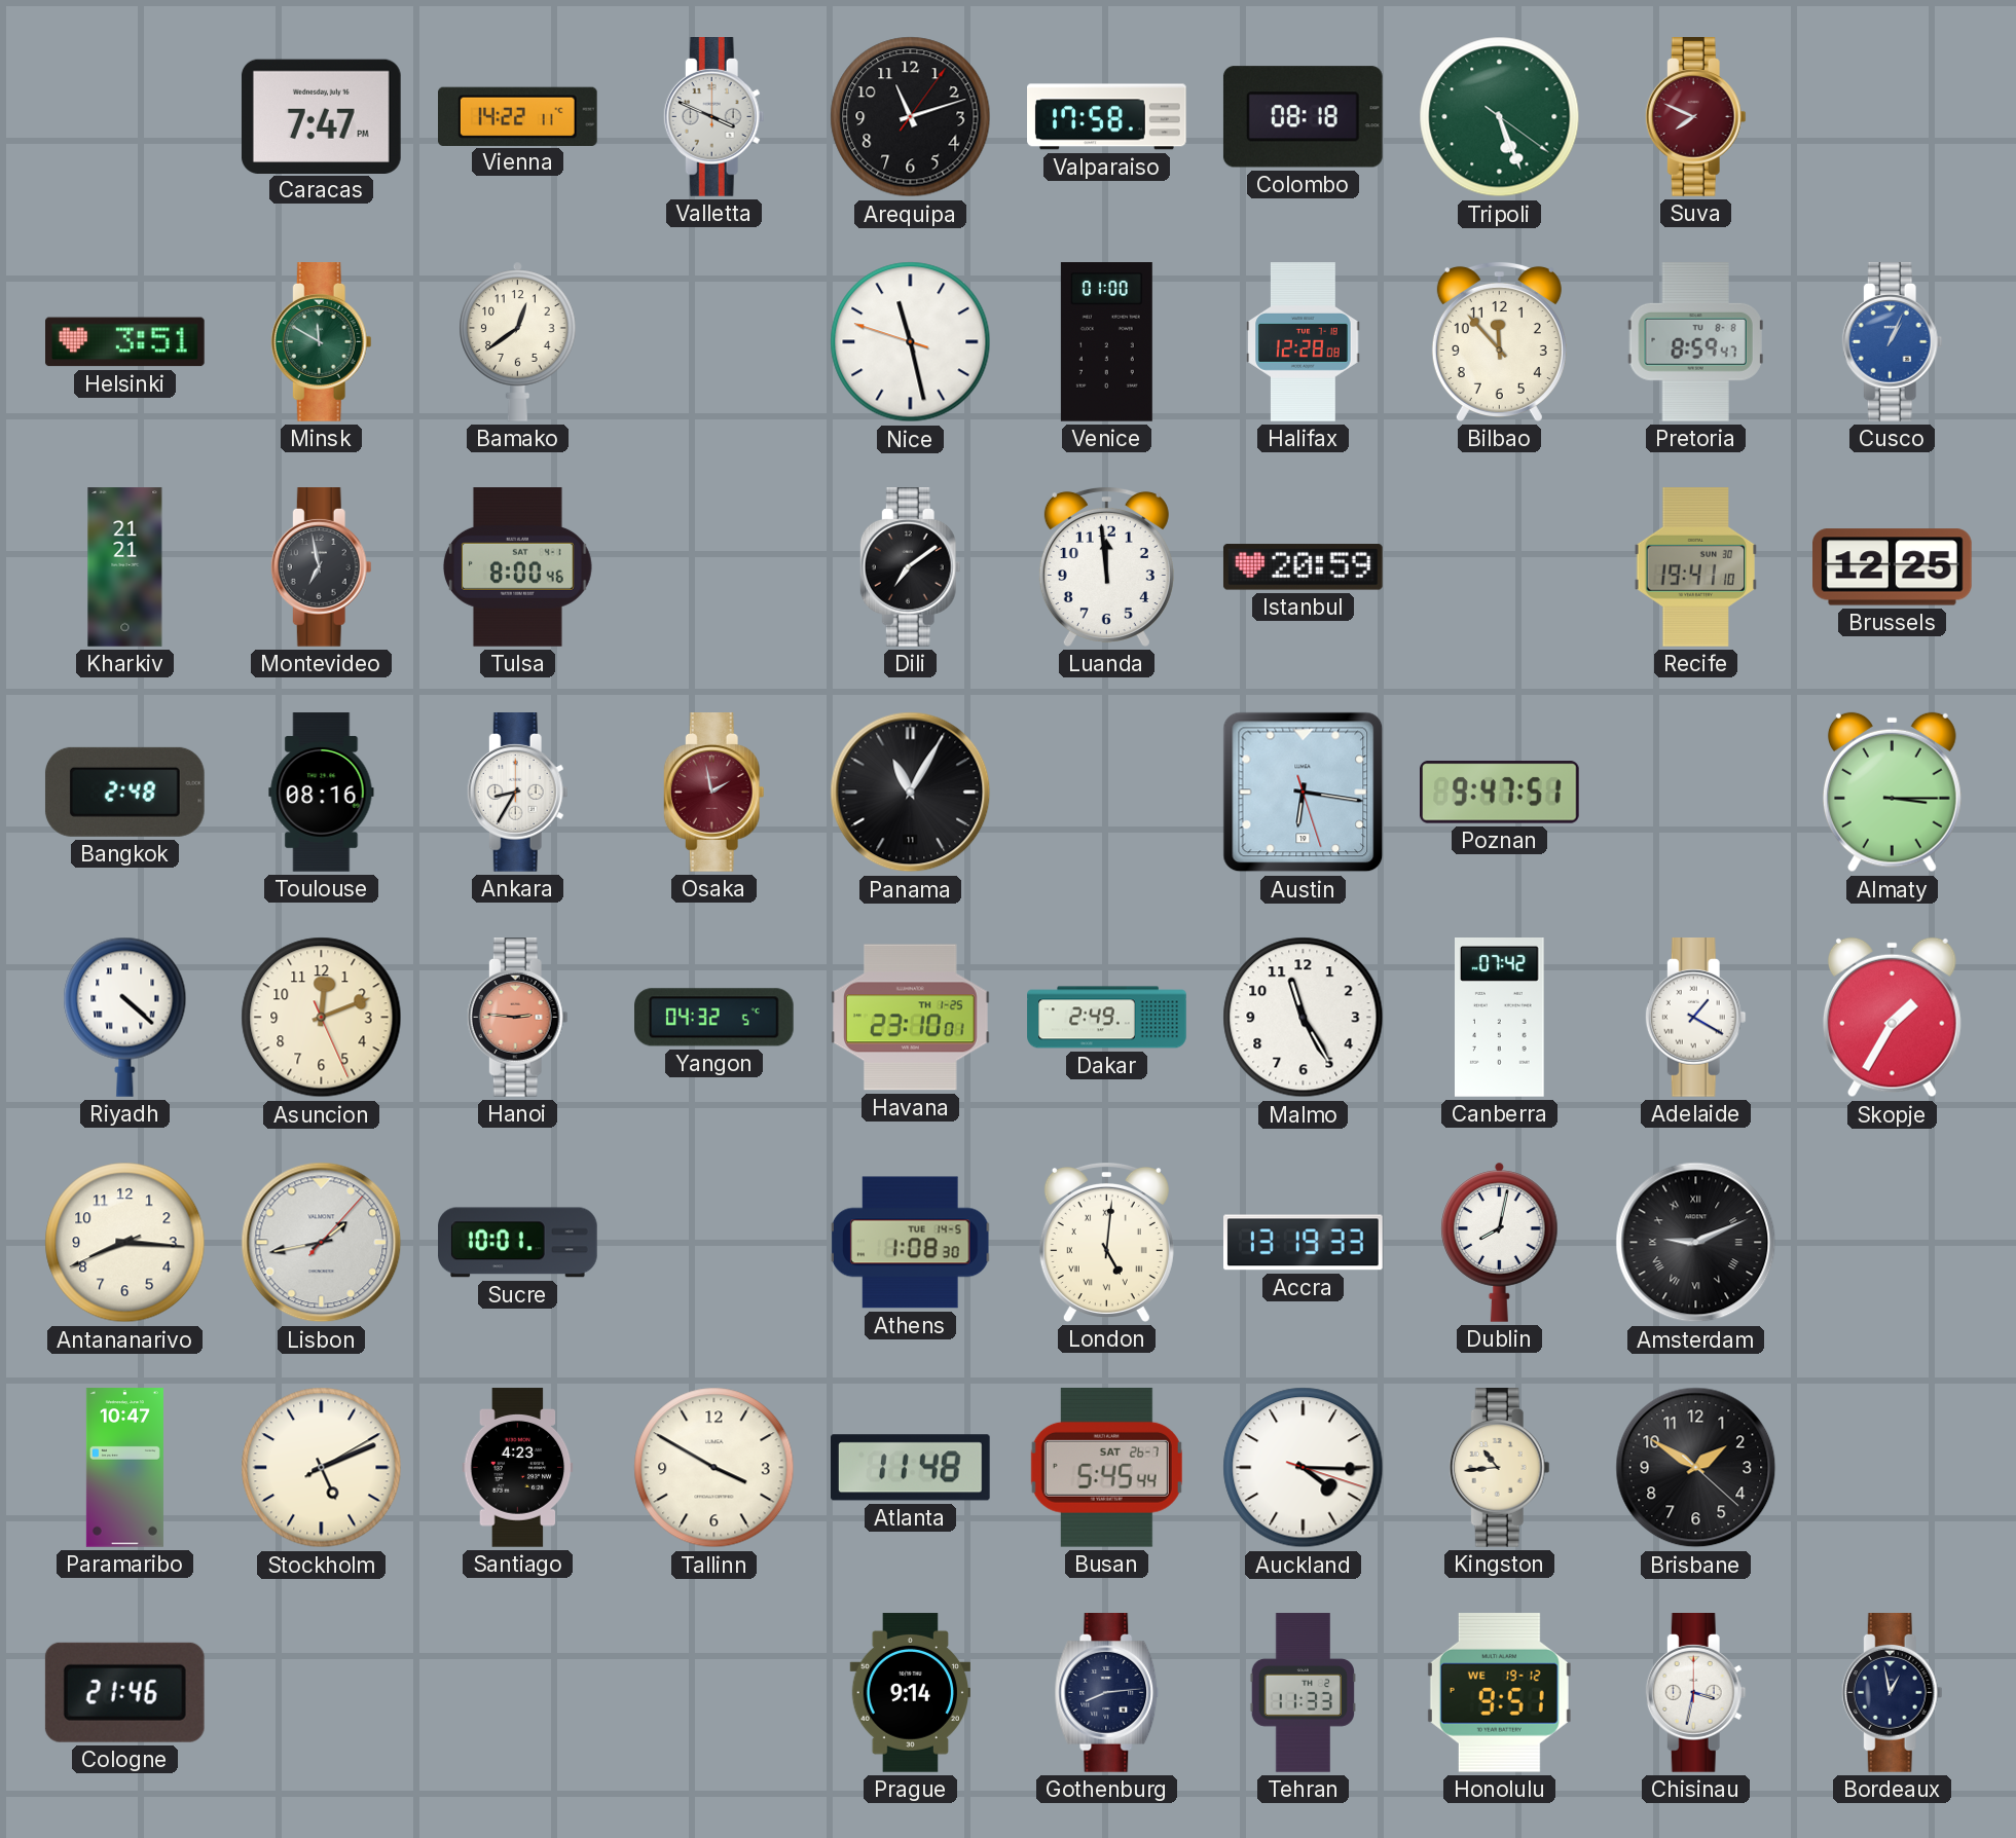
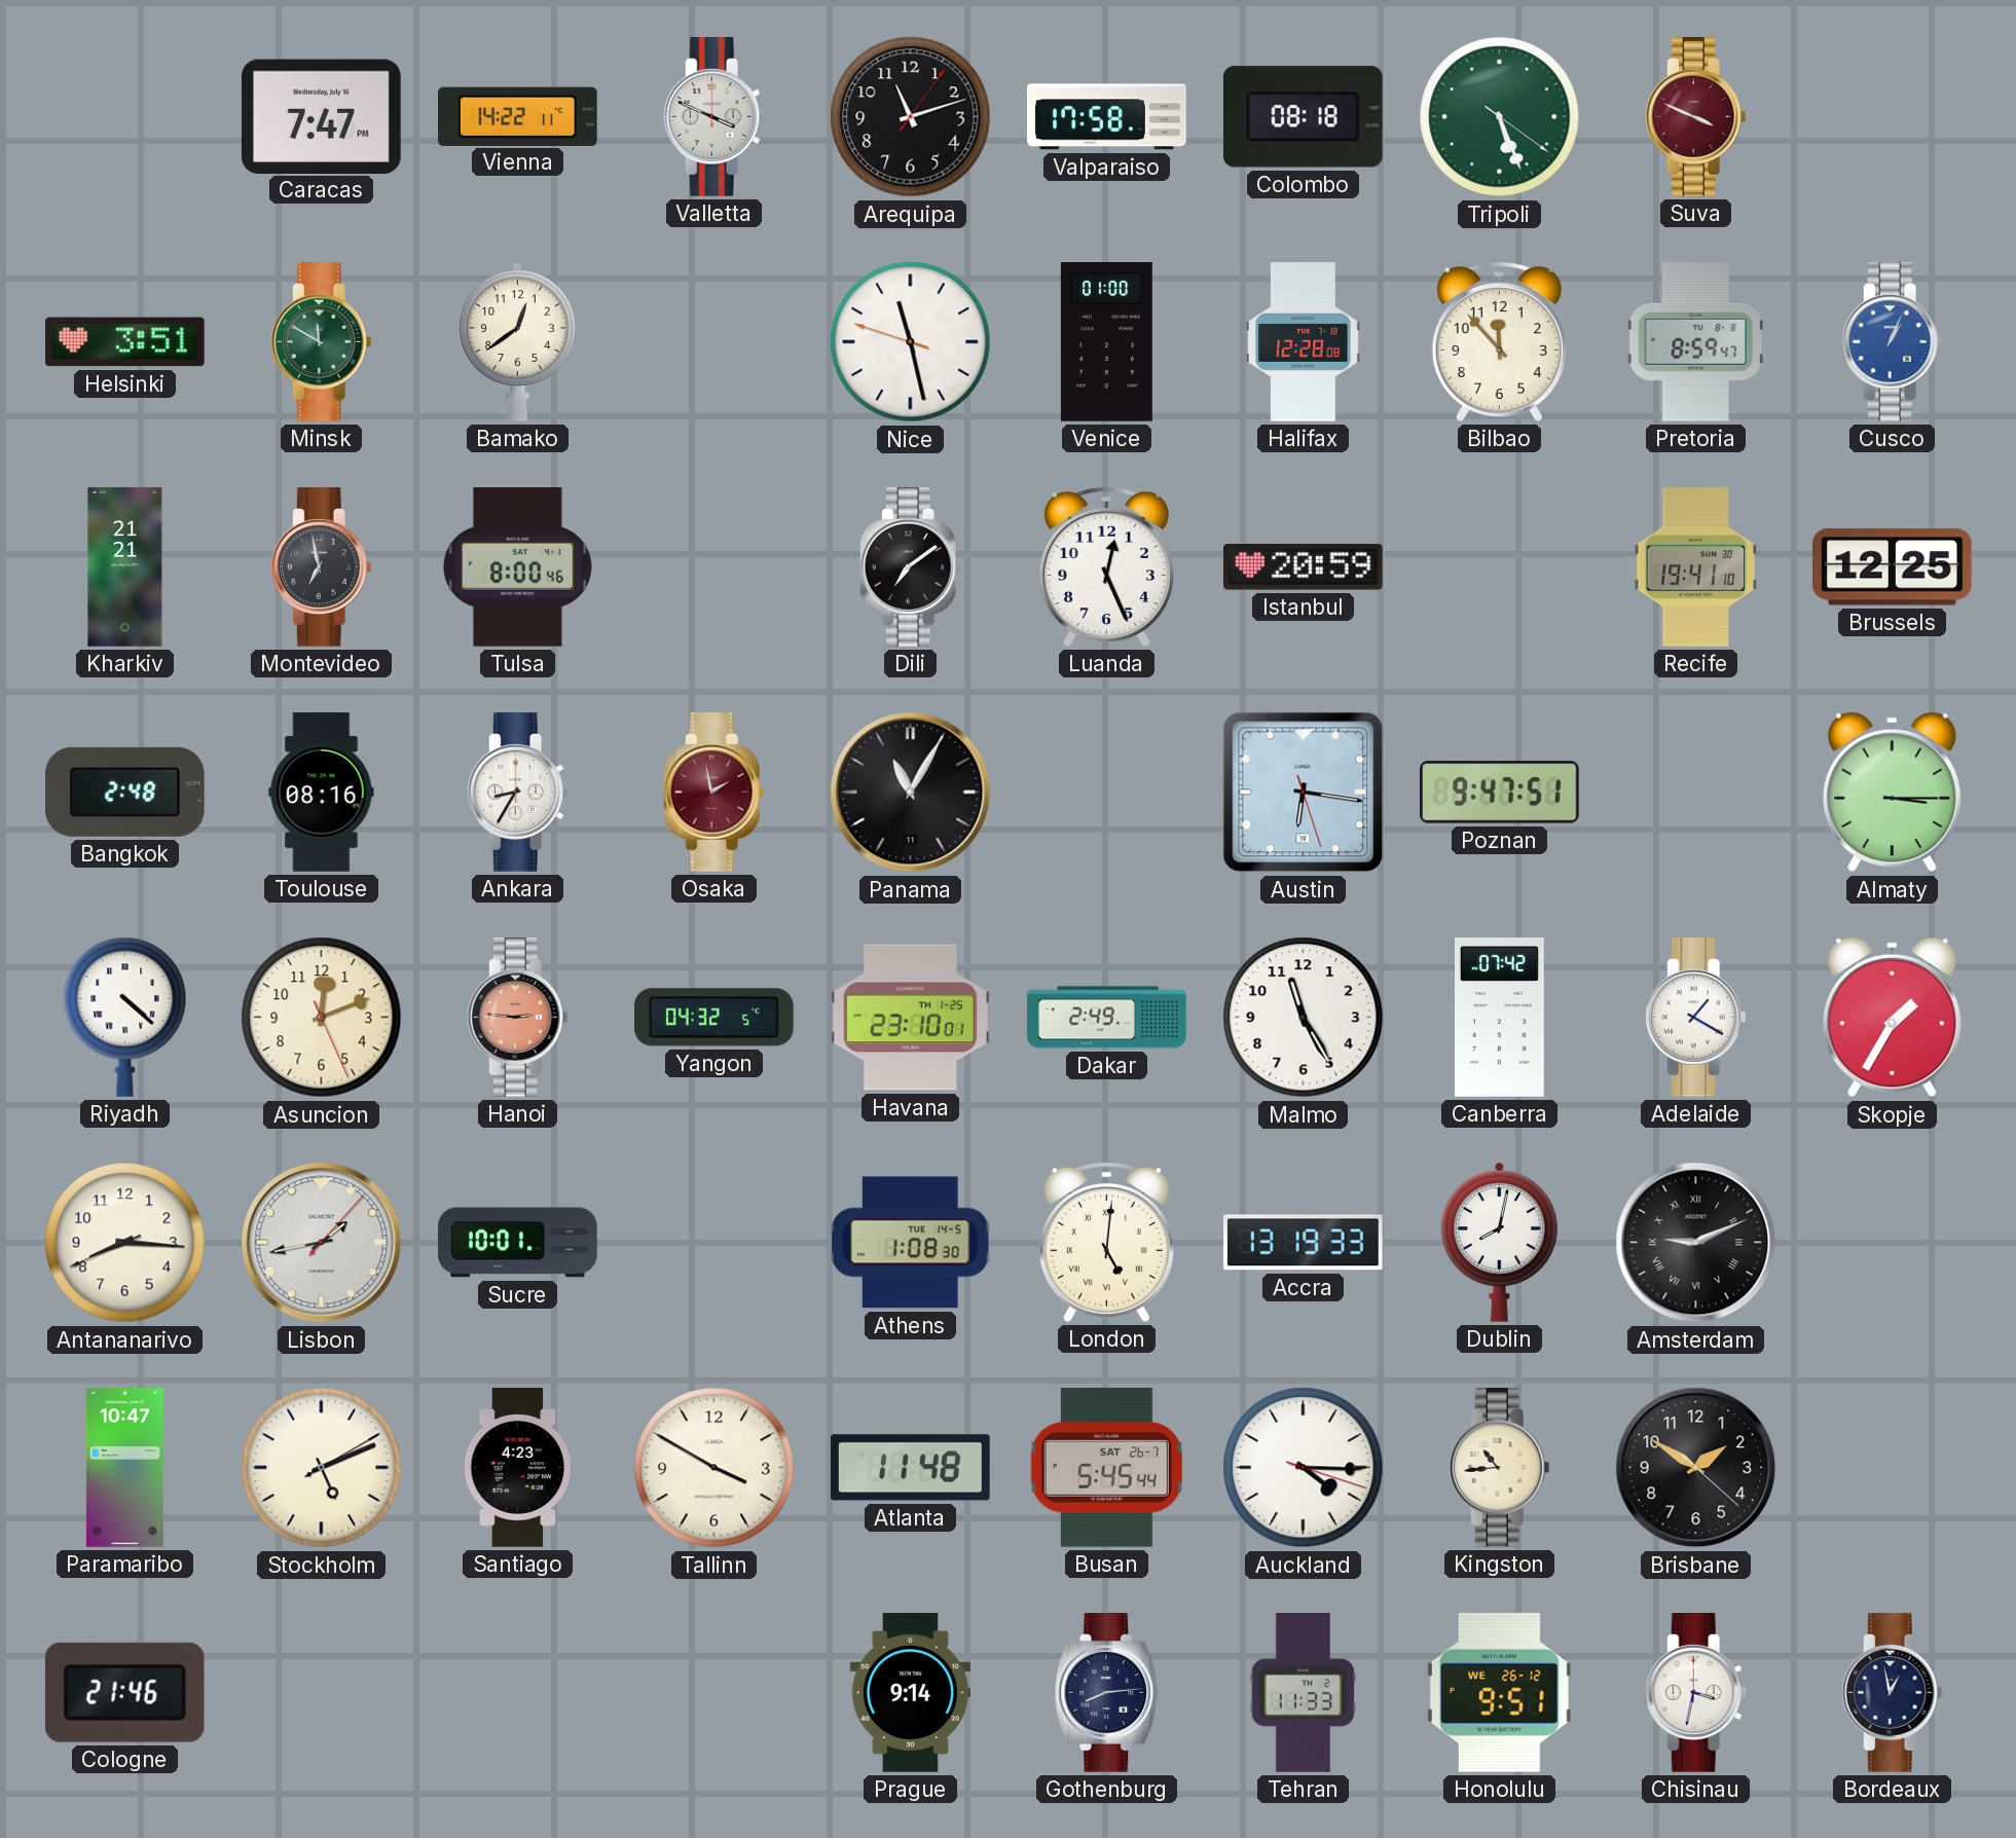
Suva: 7:49 -> 3:49
Luanda: 11:59 -> 12:26
Honolulu date: WE 19-12 -> WE 26-12
